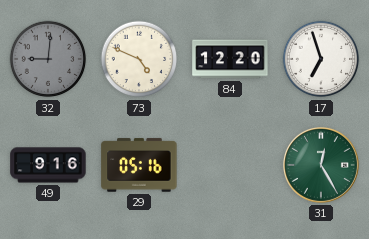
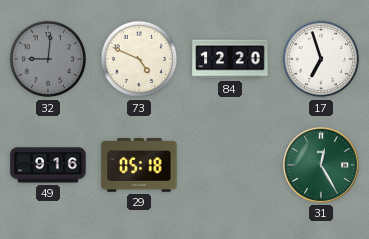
29: 05:16 -> 05:18
